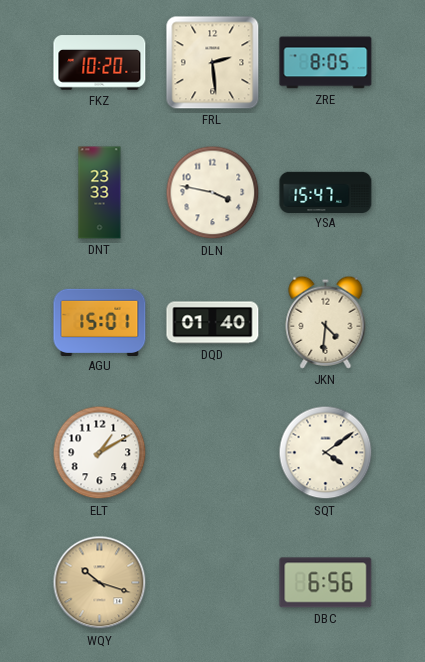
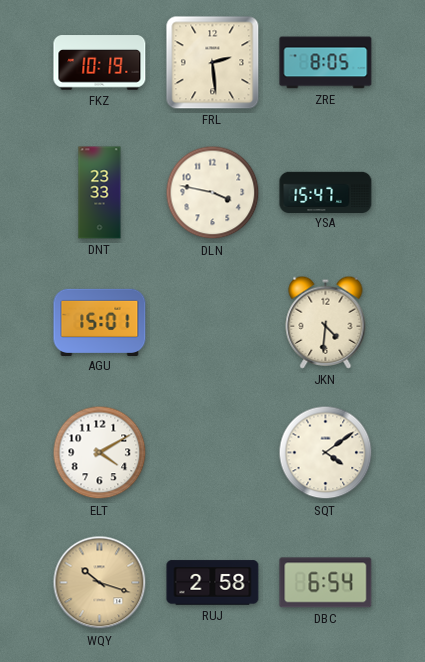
FKZ: 10:20 -> 10:19
DQD: 01:40 -> none
ELT: 1:10 -> 4:10
RUJ: none -> 2:58
DBC: 6:56 -> 6:54
